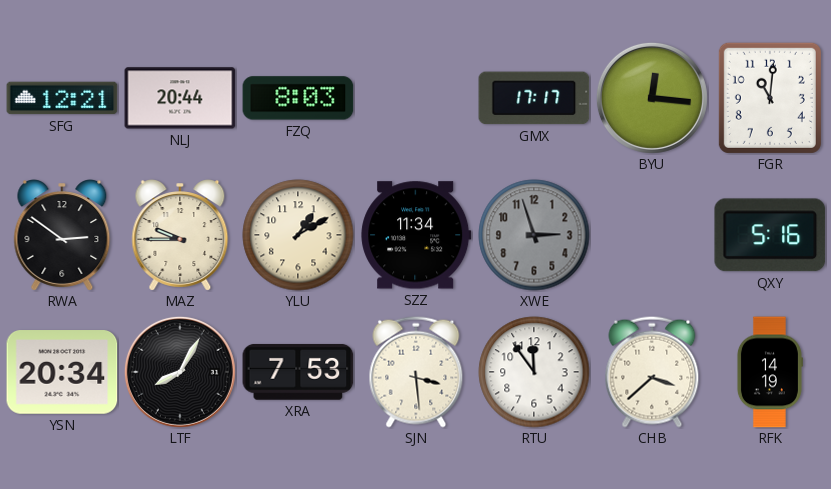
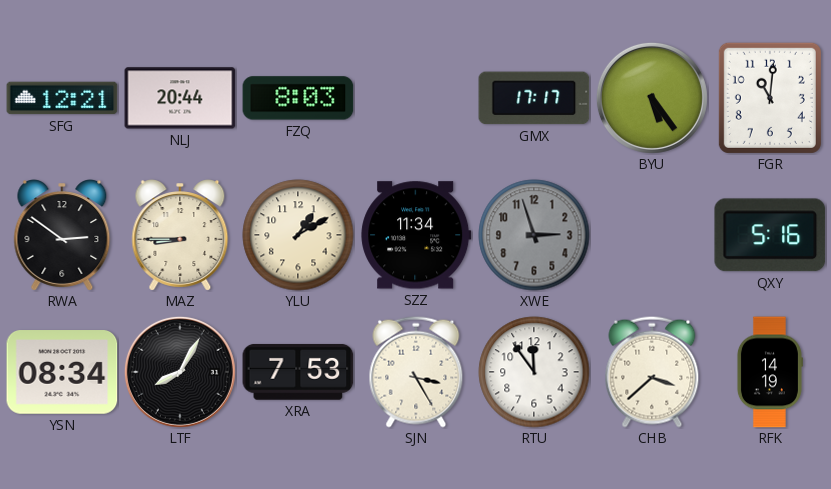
BYU: 12:16 -> 5:24
MAZ: 9:45 -> 8:45
YSN: 20:34 -> 08:34
SJN: 3:29 -> 3:25
